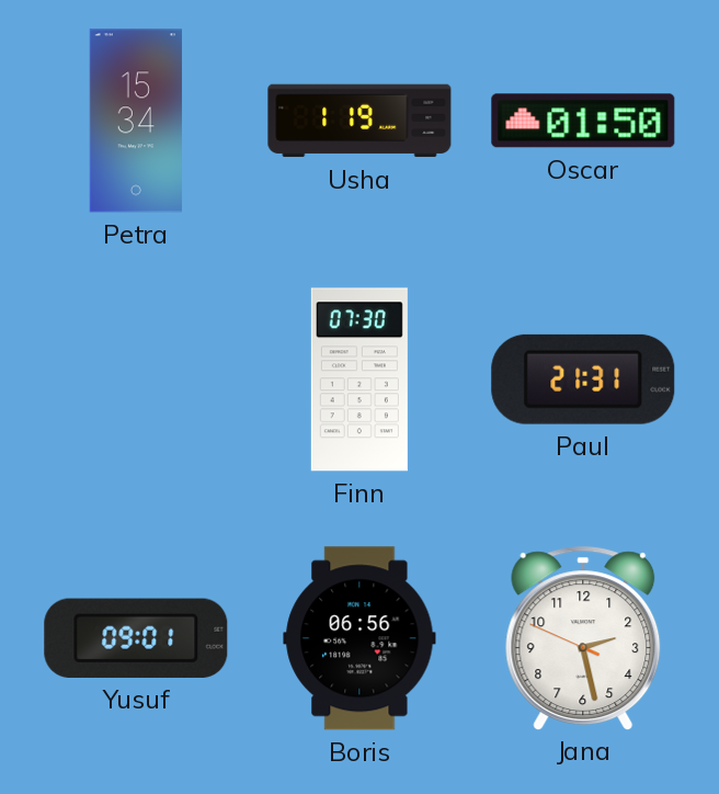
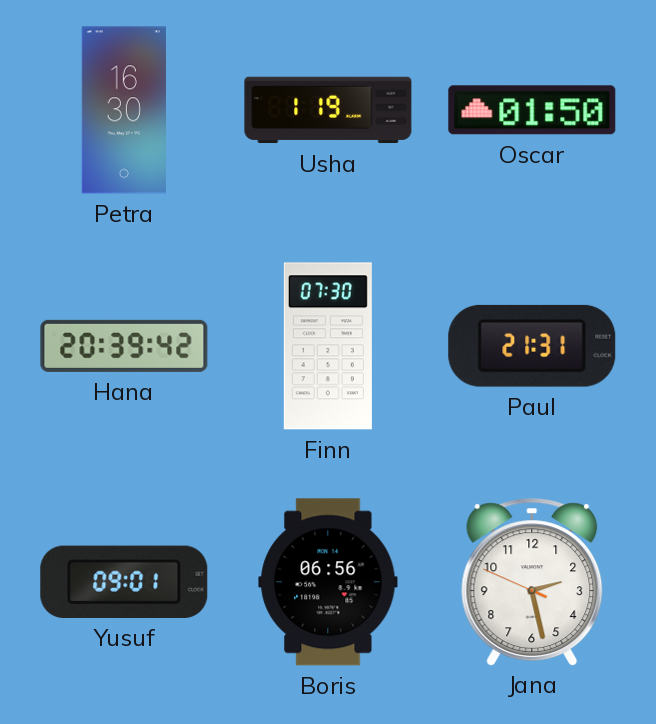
Petra: 15:34 -> 16:30
Hana: none -> 20:39
